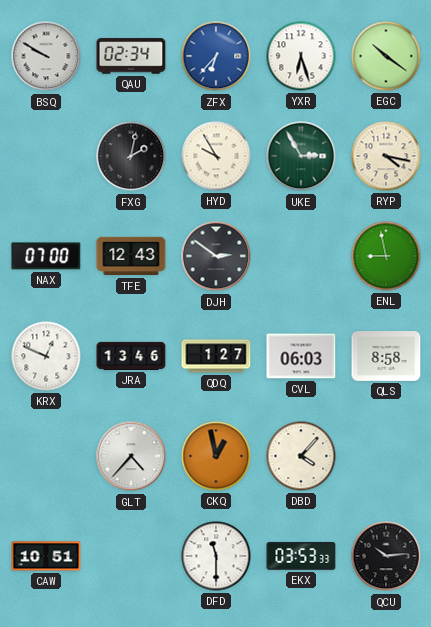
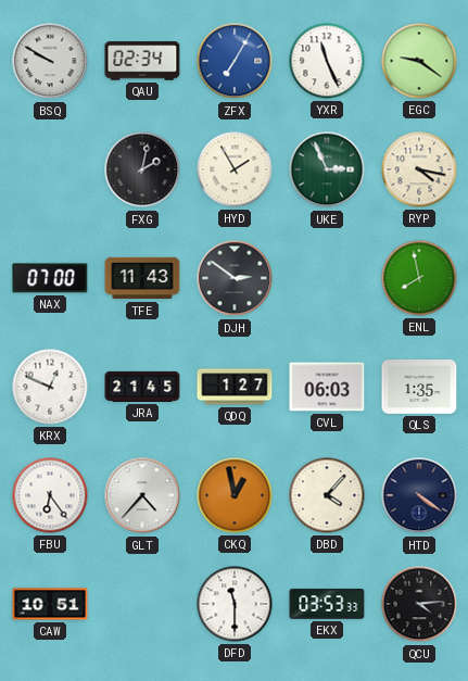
ZFX: 6:37 -> 7:05
YXR: 6:27 -> 11:26
EGC: 10:21 -> 9:21
HYD: 9:55 -> 1:55
UKE: 2:55 -> 2:56
TFE: 12:43 -> 11:43
ENL: 8:58 -> 7:58
JRA: 13:46 -> 21:45
QLS: 8:58 -> 1:35
FBU: none -> 6:24
HTD: none -> 4:21
QCU: 10:14 -> 4:14
